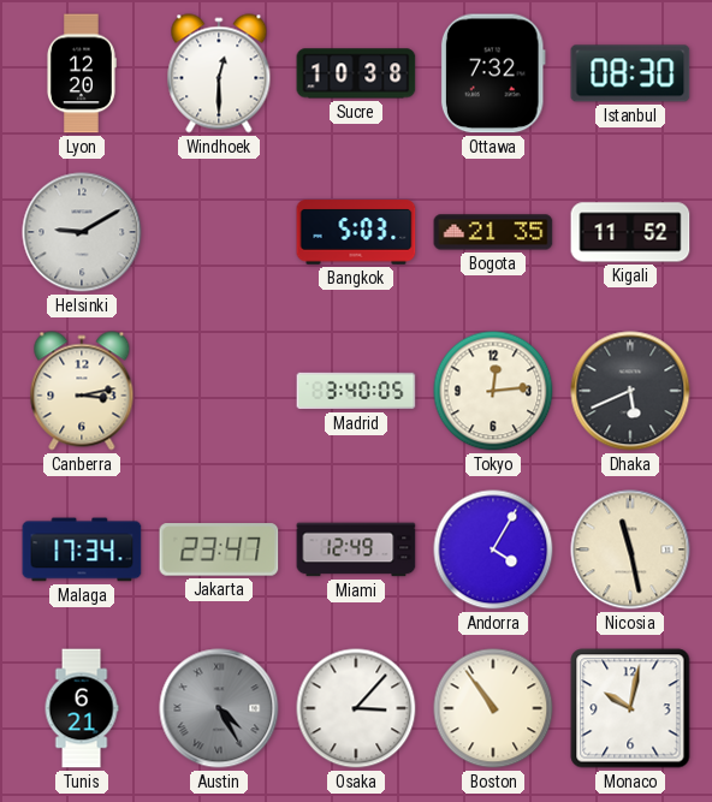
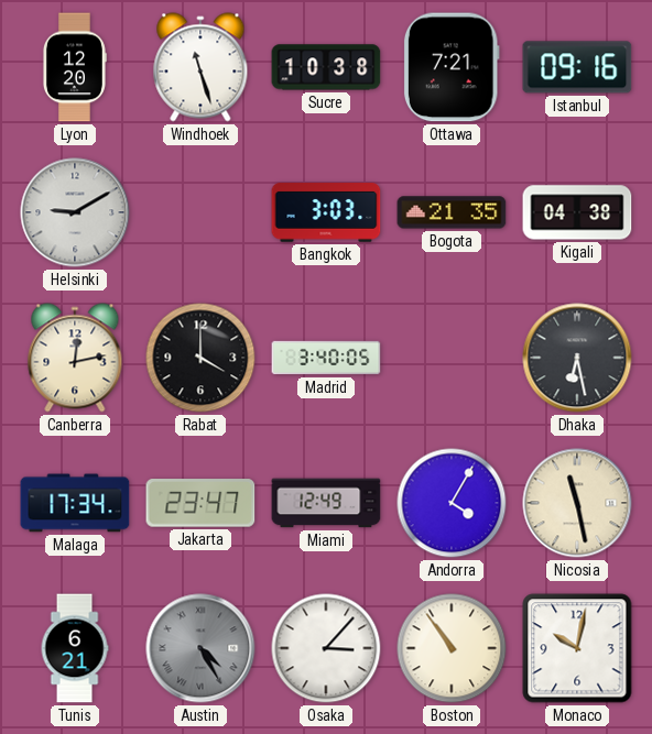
Windhoek: 12:30 -> 11:27
Ottawa: 7:32 -> 7:21
Istanbul: 08:30 -> 09:16
Bangkok: 5:03 -> 3:03
Kigali: 11:52 -> 04:38
Canberra: 3:13 -> 12:13
Rabat: none -> 4:00
Tokyo: 12:14 -> none
Dhaka: 5:41 -> 6:28
